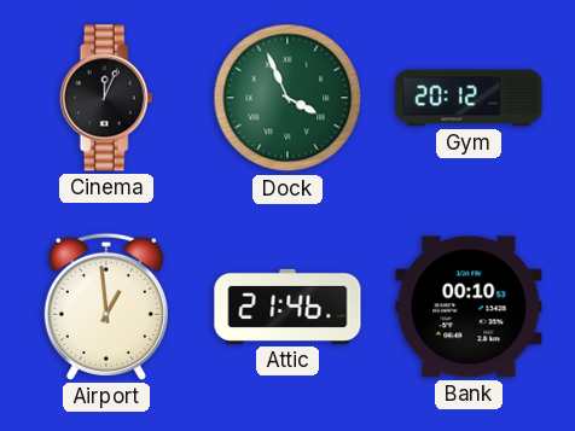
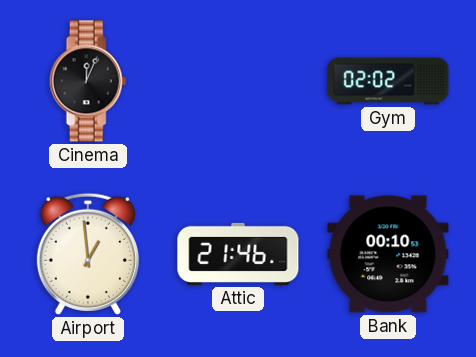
Dock: 3:56 -> none
Gym: 20:12 -> 02:02
